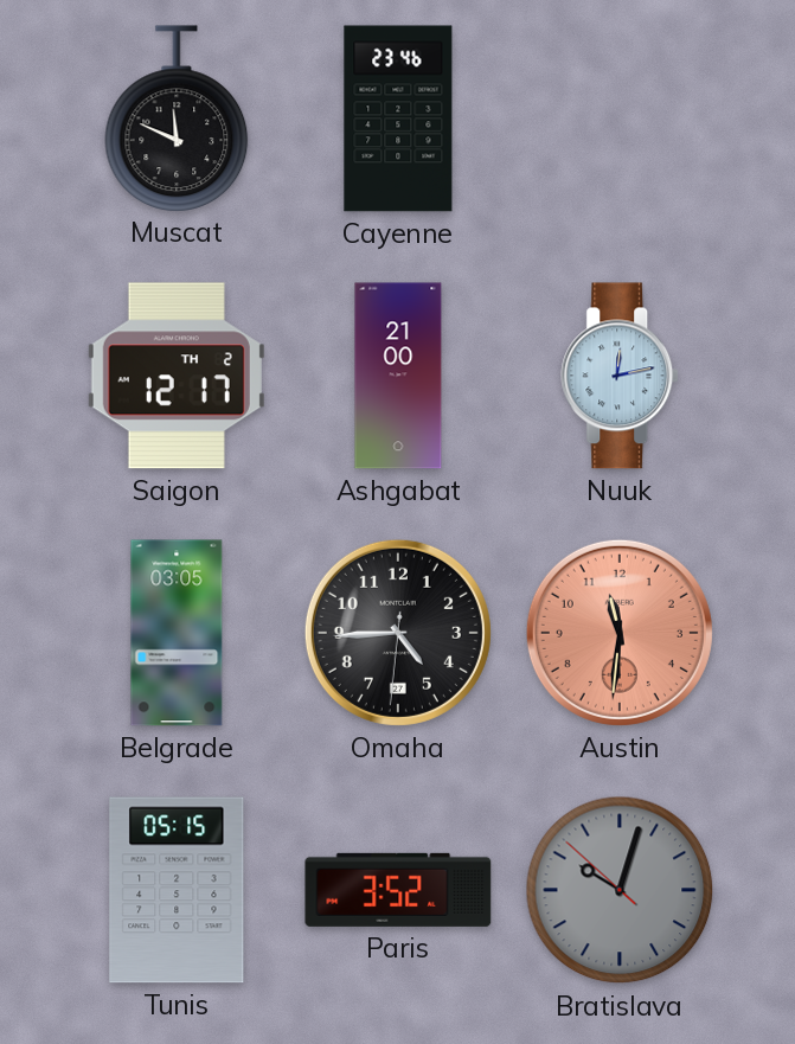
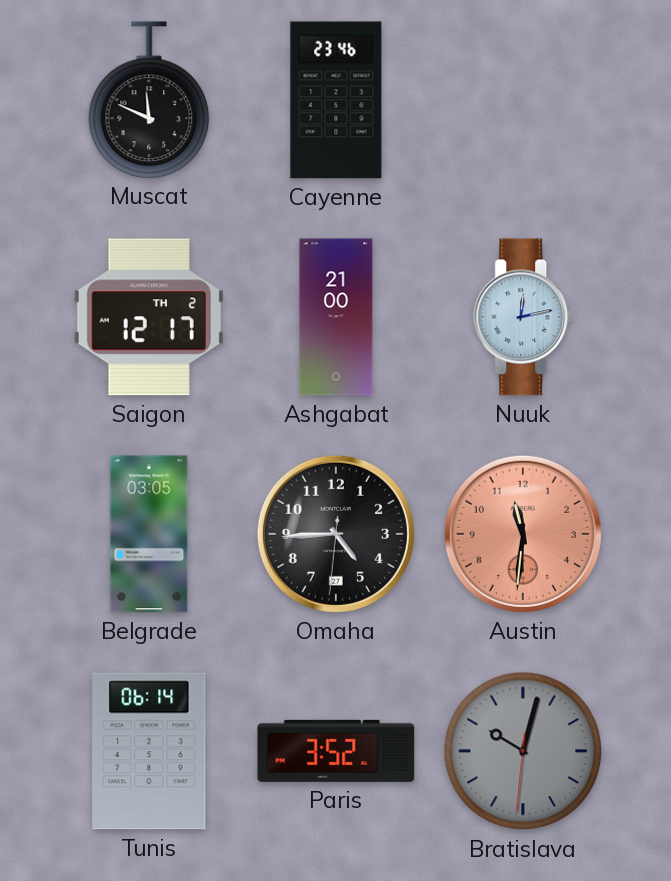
Tunis: 05:15 -> 06:14
Bratislava: 10:02:52 -> 10:02:31
